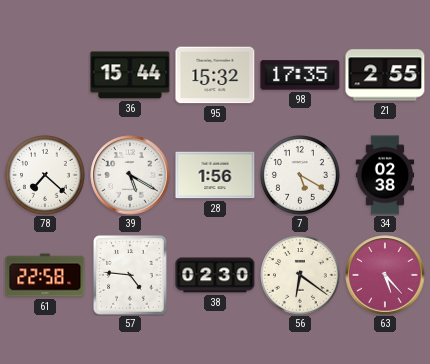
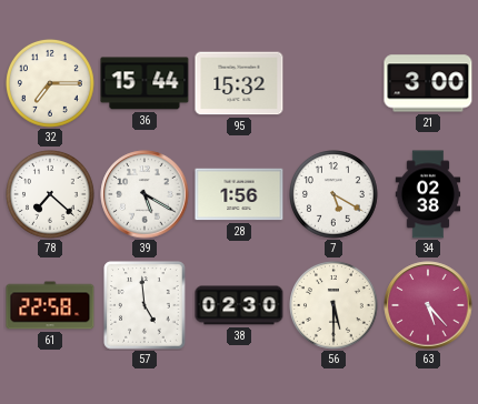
32: none -> 7:15
98: 17:35 -> none
21: 2:55 -> 3:00
57: 4:46 -> 4:59
56: 6:21 -> 5:30
